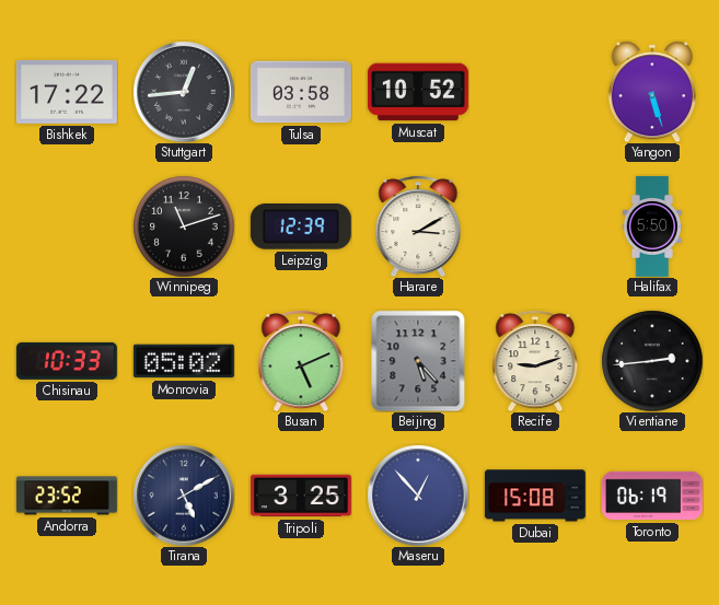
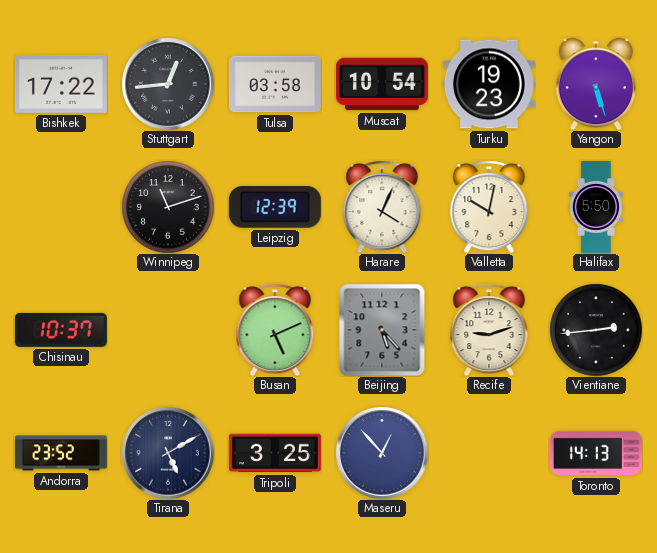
Muscat: 10:52 -> 10:54
Turku: none -> 19:23
Harare: 3:10 -> 4:04
Valletta: none -> 10:02
Chisinau: 10:33 -> 10:37
Monrovia: 05:02 -> none
Dubai: 15:08 -> none
Toronto: 06:19 -> 14:13
